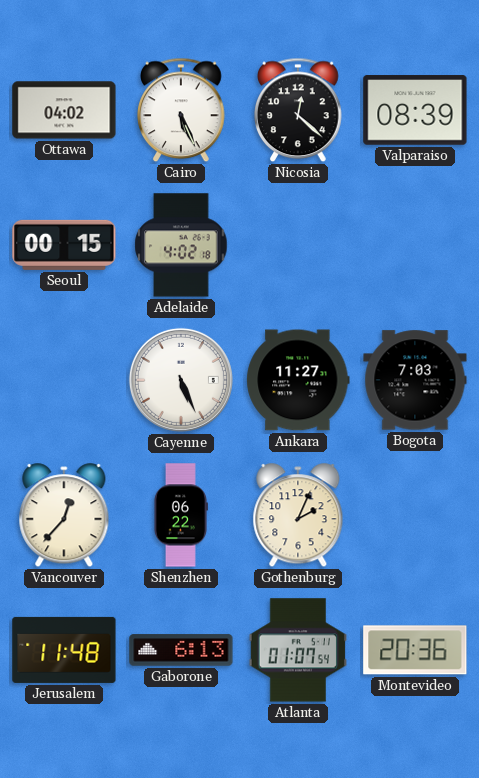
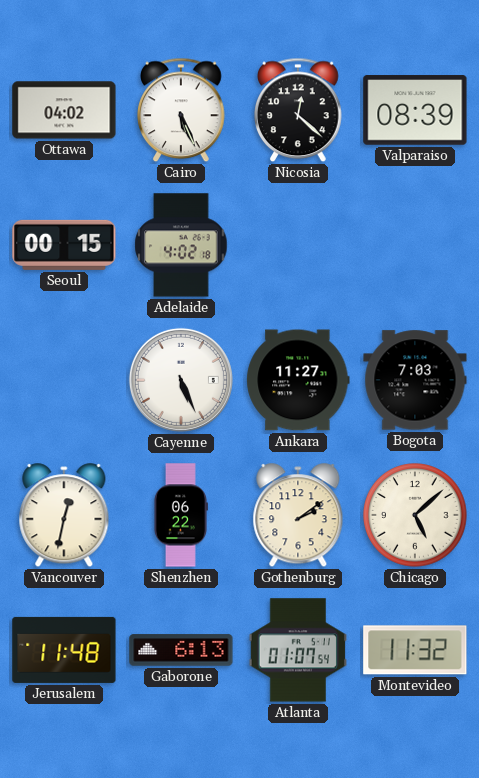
Vancouver: 12:37 -> 12:32
Gothenburg: 2:04 -> 2:09
Chicago: none -> 5:08
Montevideo: 20:36 -> 11:32
